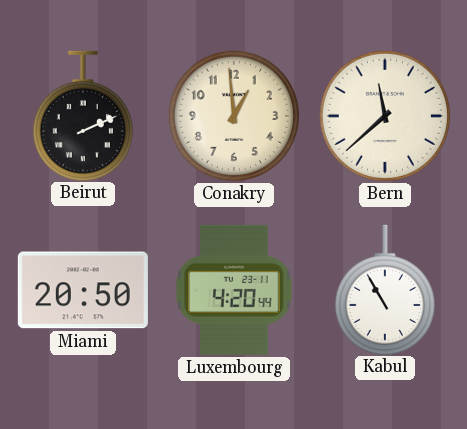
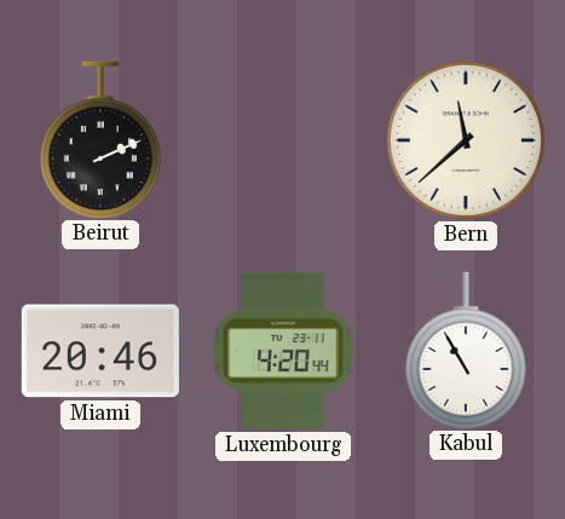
Conakry: 12:59 -> none
Miami: 20:50 -> 20:46
